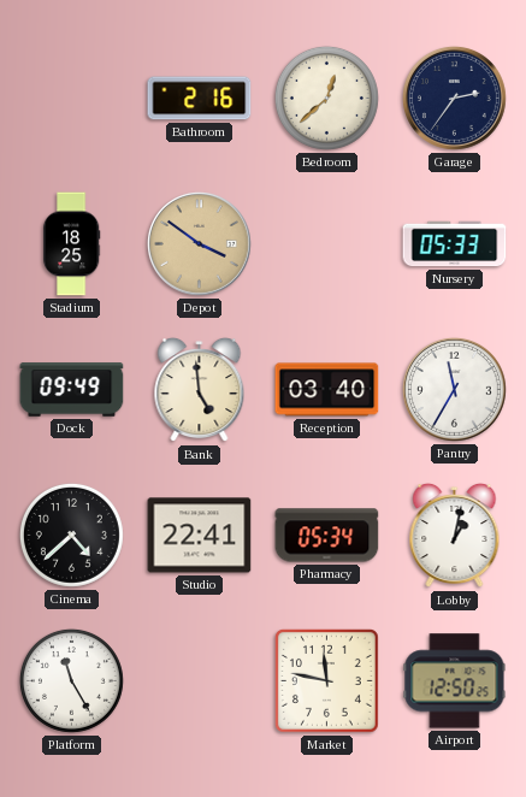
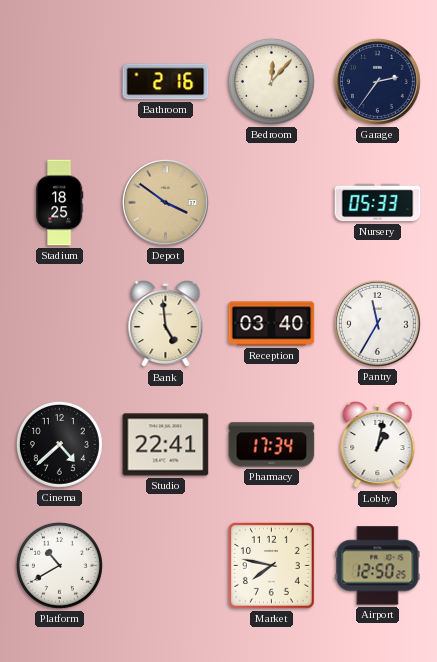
Bedroom: 12:38 -> 12:07
Dock: 09:49 -> none
Pharmacy: 05:34 -> 17:34
Platform: 11:25 -> 10:40
Market: 11:47 -> 7:47
